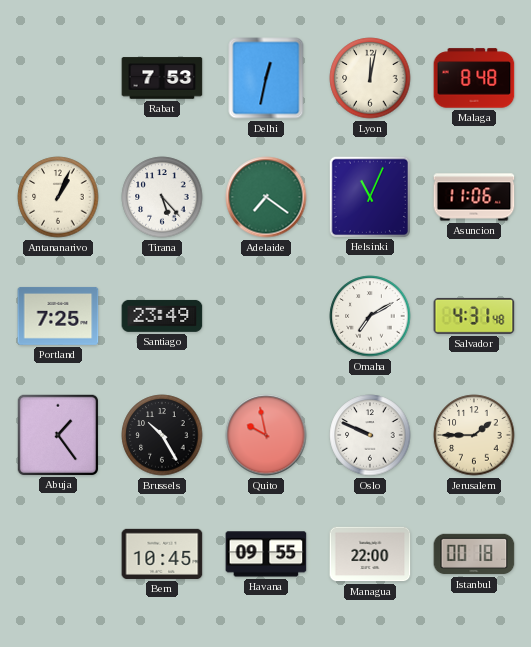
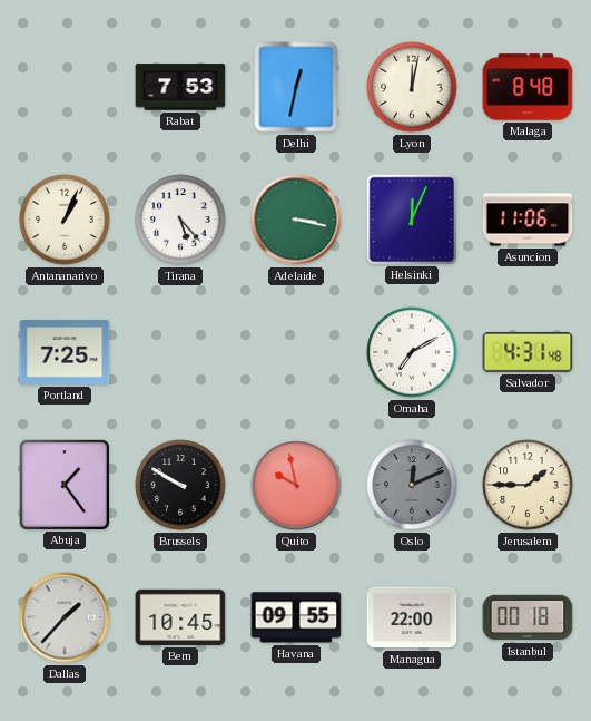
Adelaide: 7:21 -> 3:17
Helsinki: 11:04 -> 12:04
Santiago: 23:49 -> none
Brussels: 10:25 -> 9:50
Oslo: 9:49 -> 12:11
Oslo dial: white -> grey
Dallas: none -> 1:37
